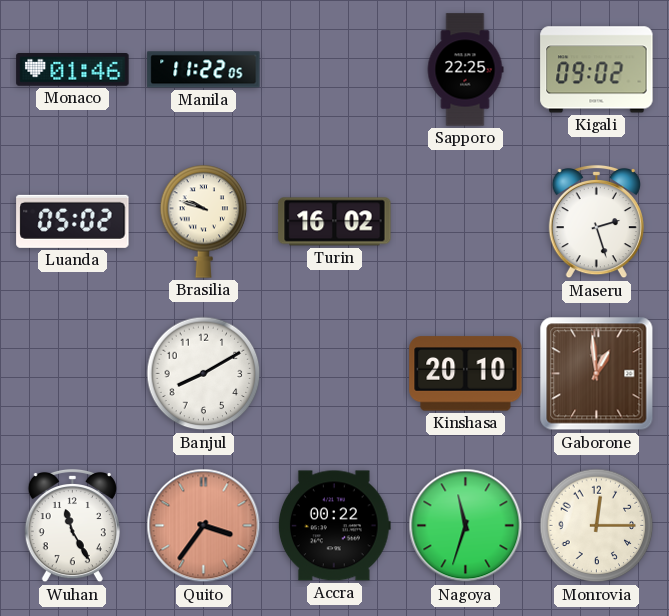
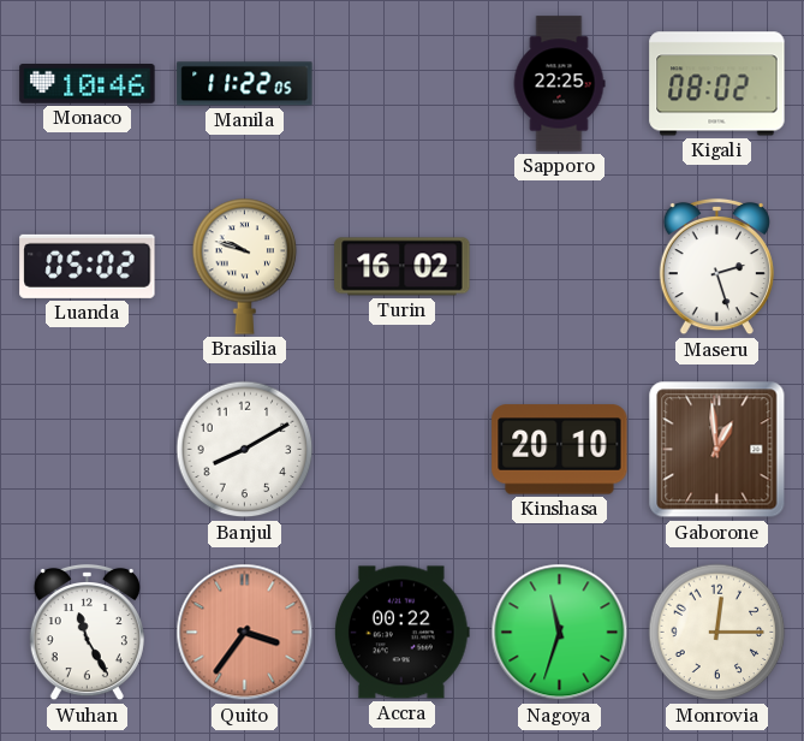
Monaco: 01:46 -> 10:46
Kigali: 09:02 -> 08:02
